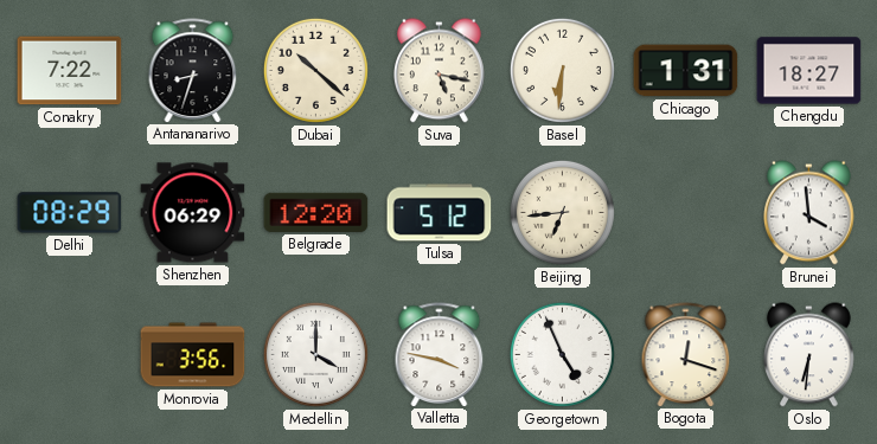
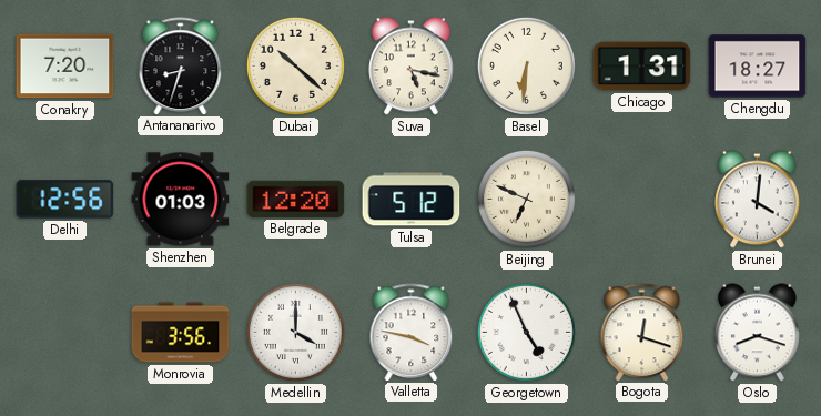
Conakry: 7:22 -> 7:20
Delhi: 08:29 -> 12:56
Shenzhen: 06:29 -> 01:03
Beijing: 6:44 -> 6:49
Brunei: 3:59 -> 4:01
Oslo: 6:31 -> 8:18
